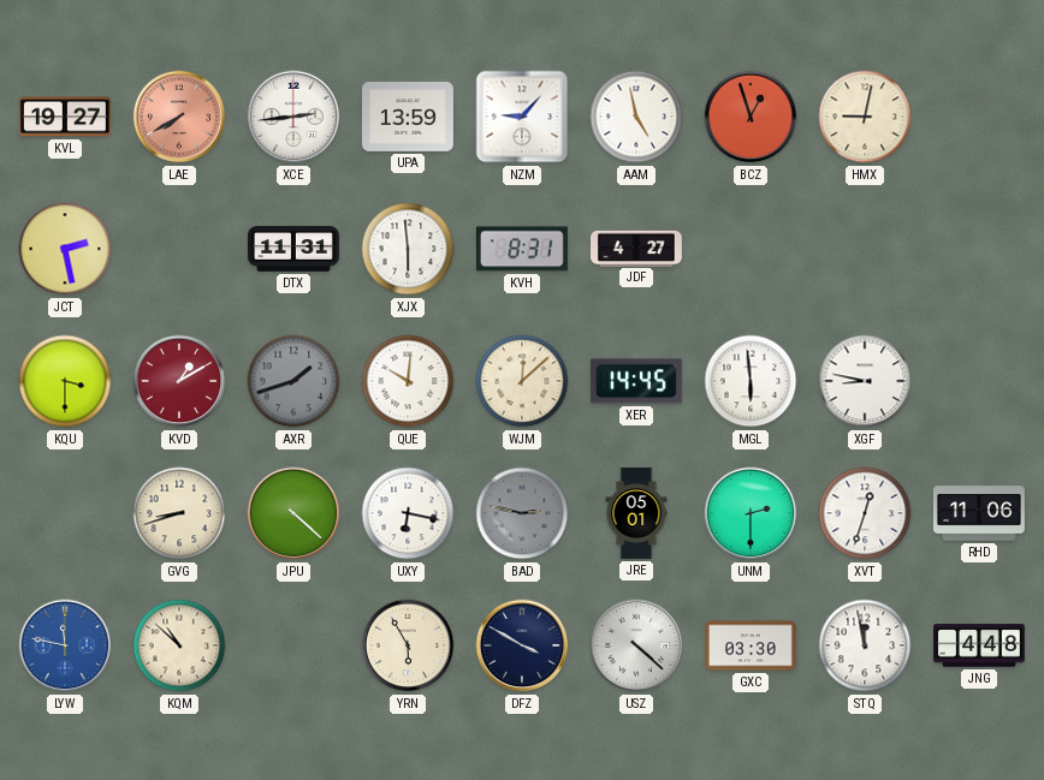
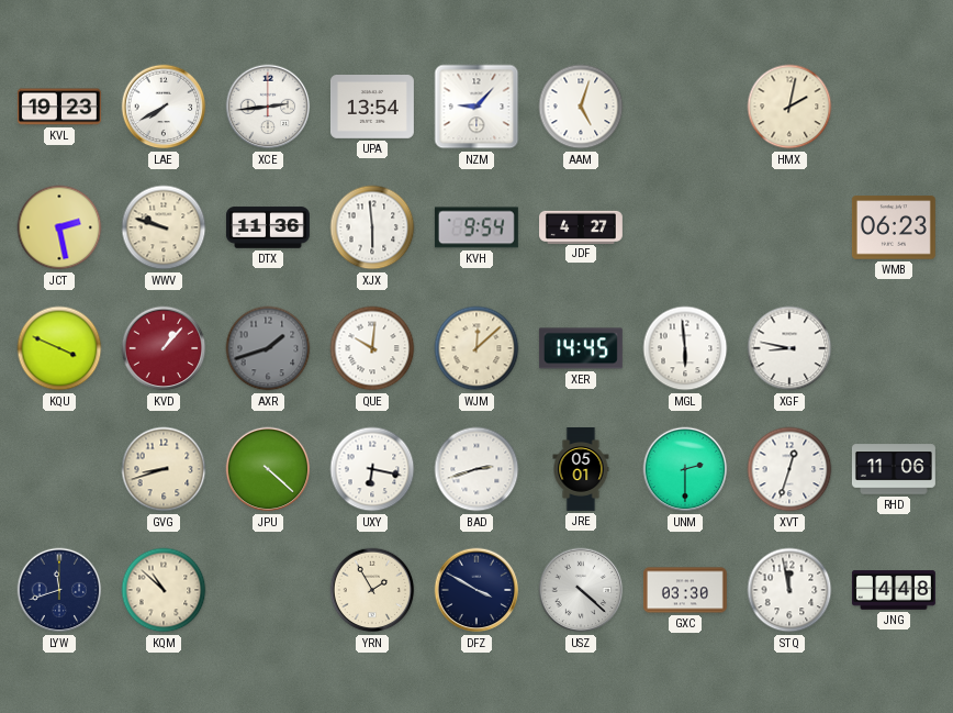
KVL: 19:27 -> 19:23
LAE dial: salmon -> white
UPA: 13:59 -> 13:54
AAM: 4:58 -> 5:03
BCZ: 12:57 -> none
HMX: 9:02 -> 2:02
WWV: none -> 9:48
DTX: 11:31 -> 11:36
KVH: 8:31 -> 9:54
WMB: none -> 06:23
KQU: 3:30 -> 3:49
KVD: 1:10 -> 1:07
BAD: 2:47 -> 2:42
BAD dial: grey -> white
LYW: 11:47 -> 11:42
LYW dial: blue -> navy
YRN: 5:55 -> 1:55
